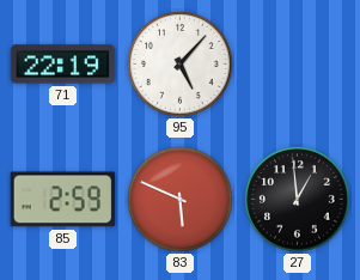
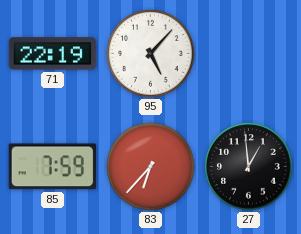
85: 2:59 -> 7:59
83: 5:49 -> 6:37
